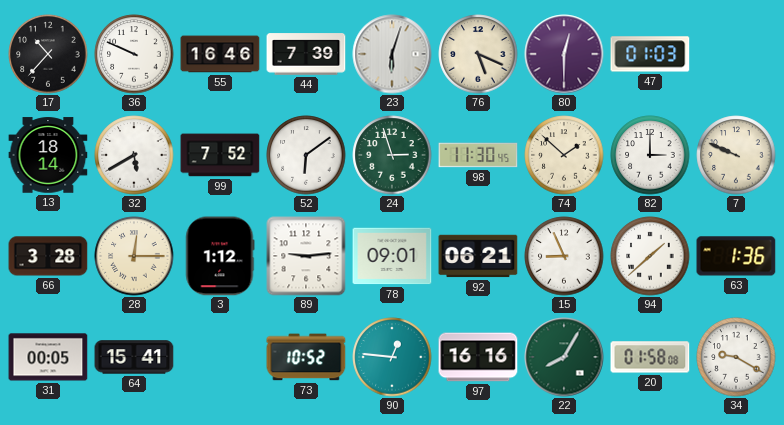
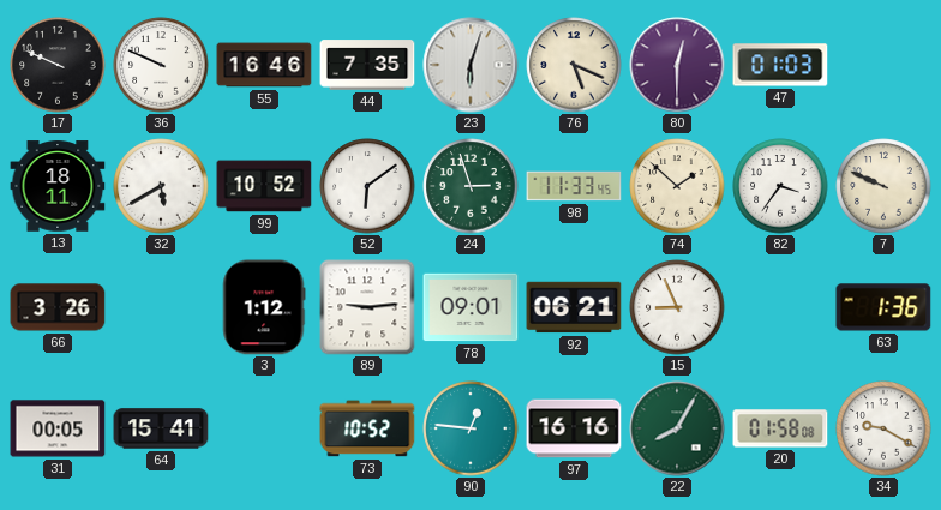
17: 10:37 -> 9:49
44: 7:39 -> 7:35
13: 18:14 -> 18:11
99: 7:52 -> 10:52
98: 11:30 -> 11:33
82: 3:00 -> 3:36
66: 3:28 -> 3:26
28: 12:15 -> none
94: 1:38 -> none
